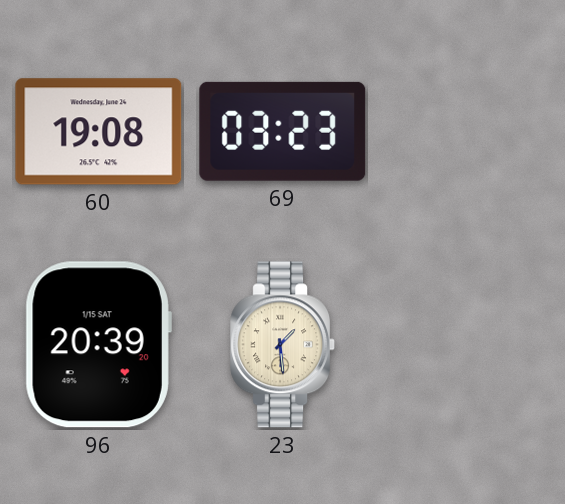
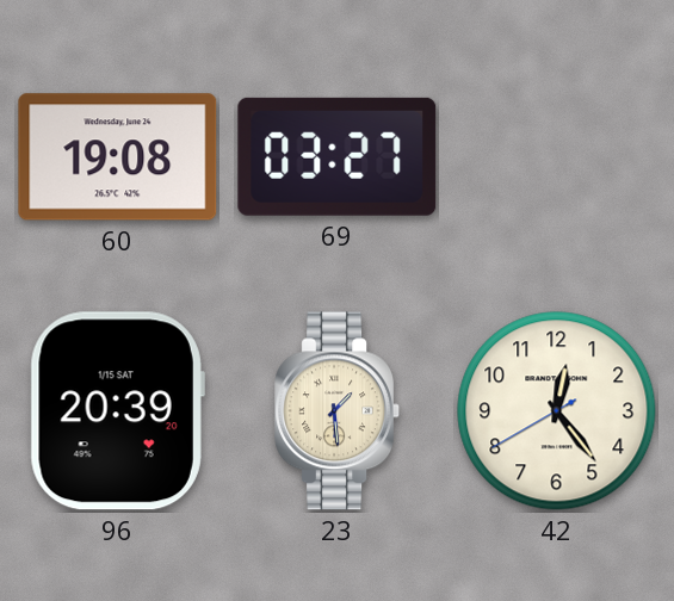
69: 03:23 -> 03:27
42: none -> 12:23
